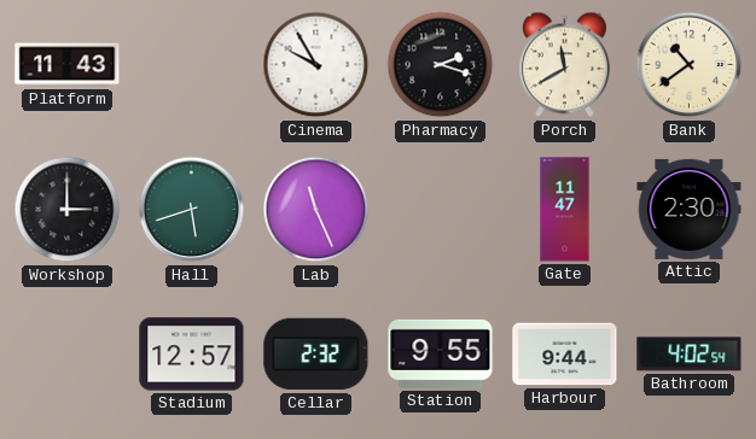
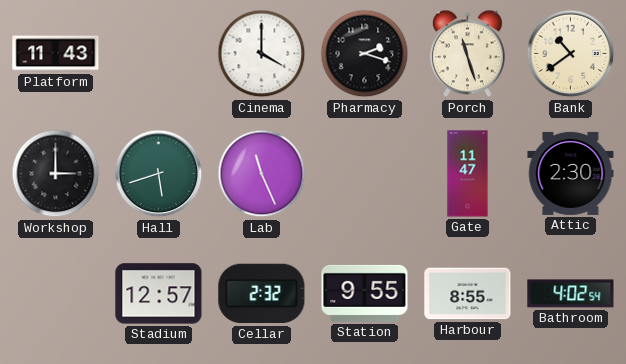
Cinema: 9:55 -> 4:00
Porch: 11:40 -> 11:27
Harbour: 9:44 -> 8:55
